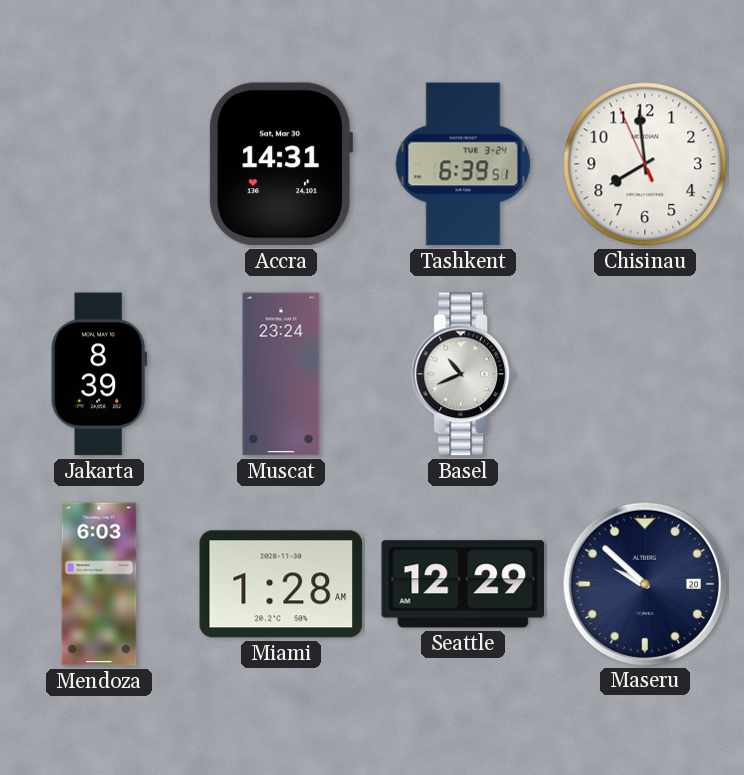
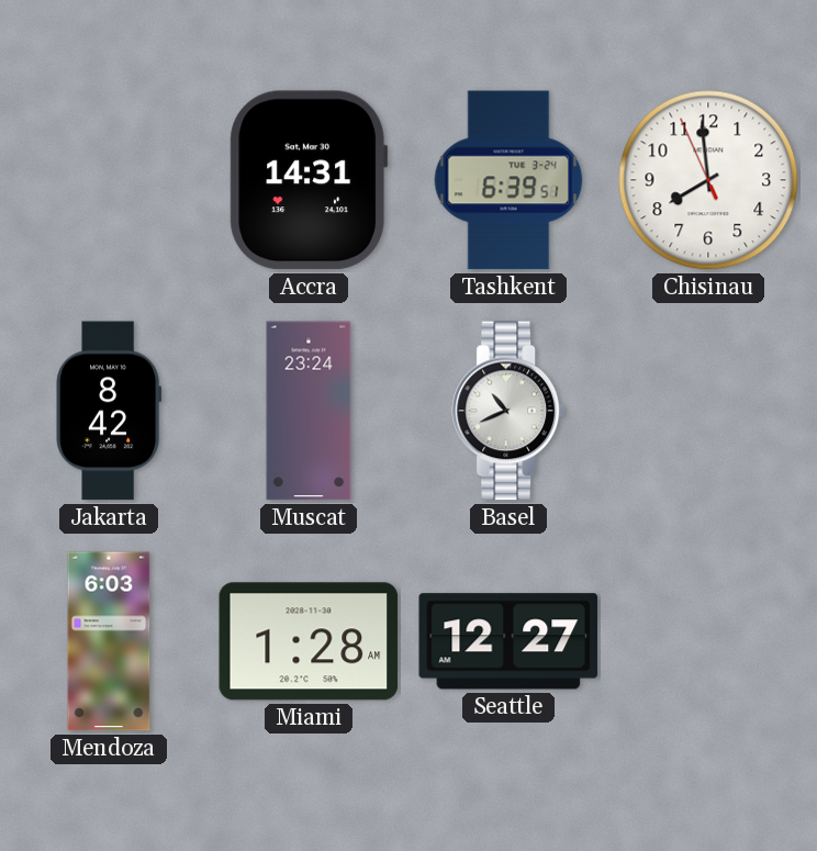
Jakarta: 8:39 -> 8:42
Seattle: 12:29 -> 12:27
Maseru: 9:52 -> none
